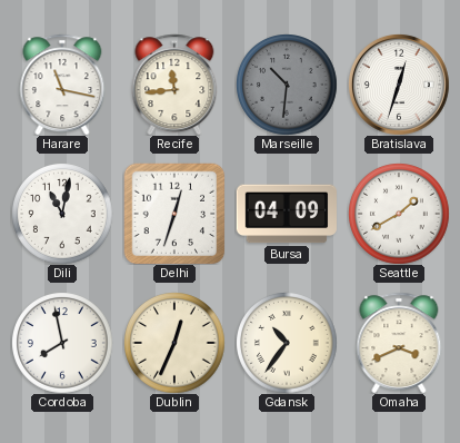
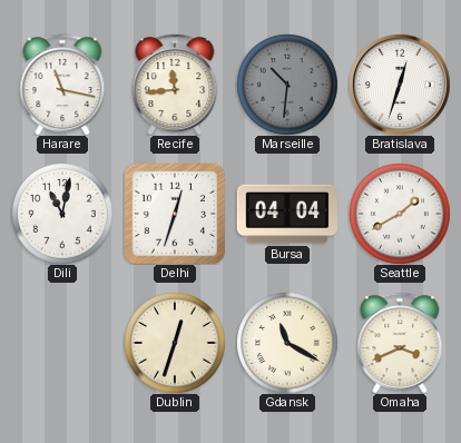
Bursa: 04:09 -> 04:04
Cordoba: 7:58 -> none
Dublin: 12:34 -> 12:33
Gdansk: 10:36 -> 11:20
